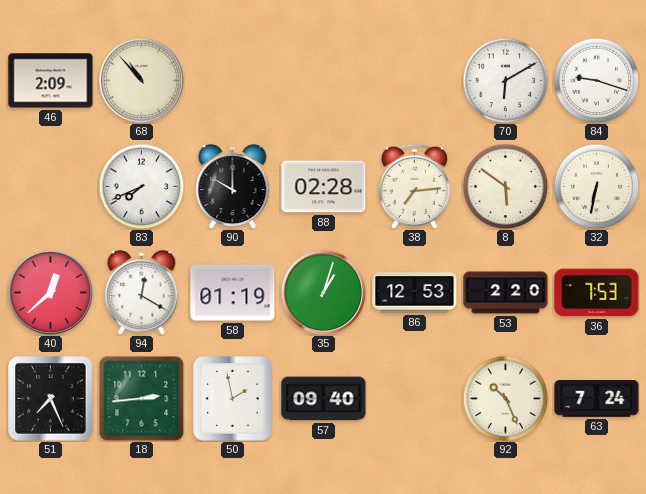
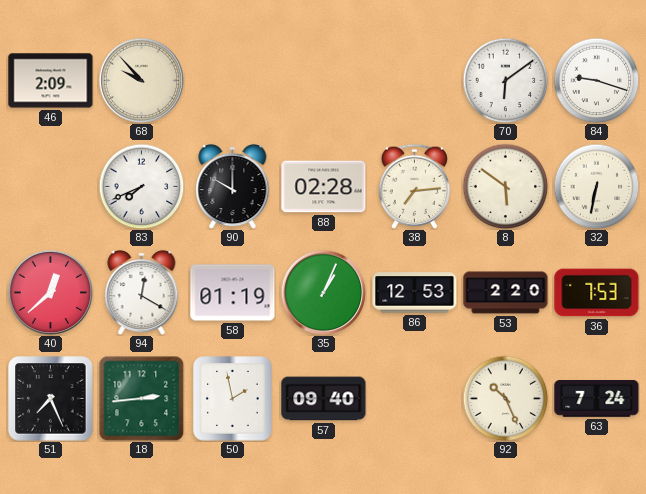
68: 10:53 -> 9:53
70: 6:10 -> 6:09
35: 1:03 -> 1:04
